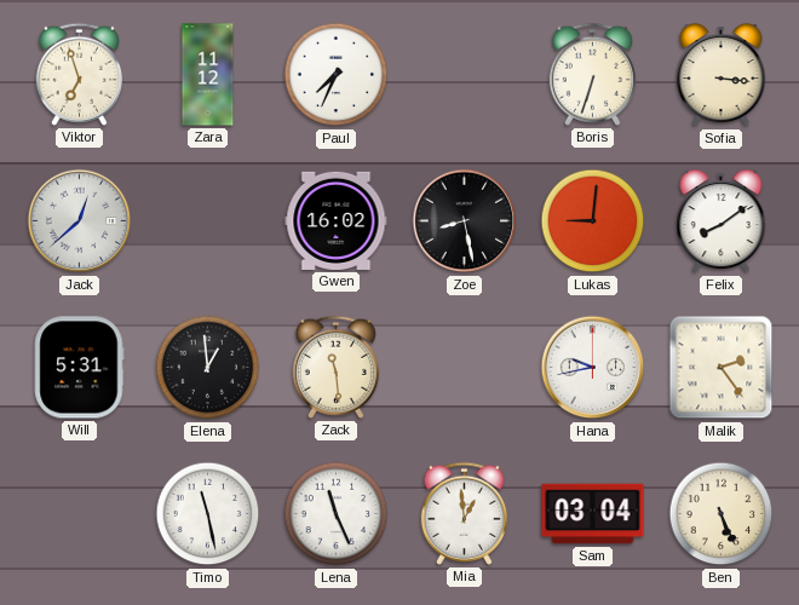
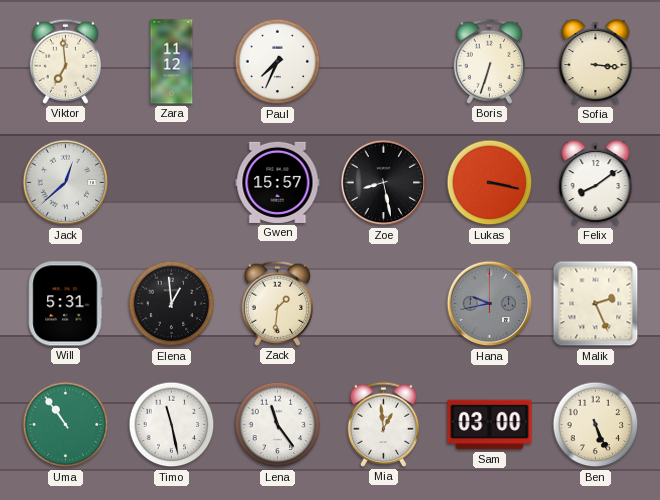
Viktor: 6:57 -> 6:59
Gwen: 16:02 -> 15:57
Lukas: 9:01 -> 3:17
Zack: 11:29 -> 1:31
Hana dial: white -> grey
Malik: 2:24 -> 2:26
Uma: none -> 10:54
Lena: 11:26 -> 11:24
Sam: 03:04 -> 03:00
